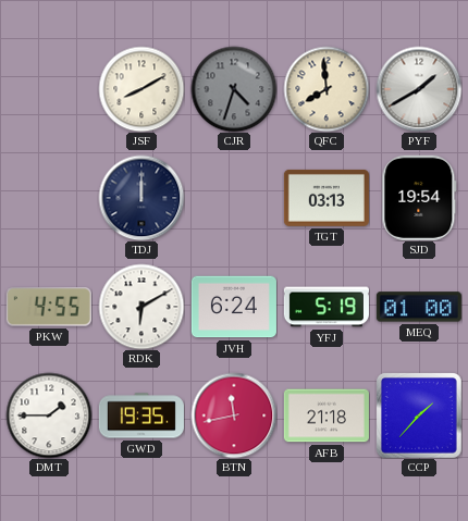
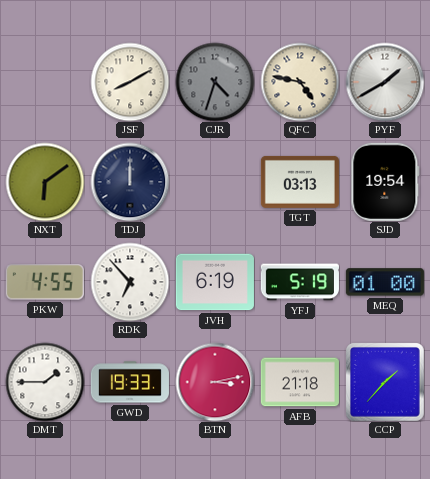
QFC: 7:59 -> 4:47
NXT: none -> 6:09
RDK: 6:10 -> 6:53
JVH: 6:24 -> 6:19
GWD: 19:35 -> 19:33
BTN: 11:43 -> 3:13
